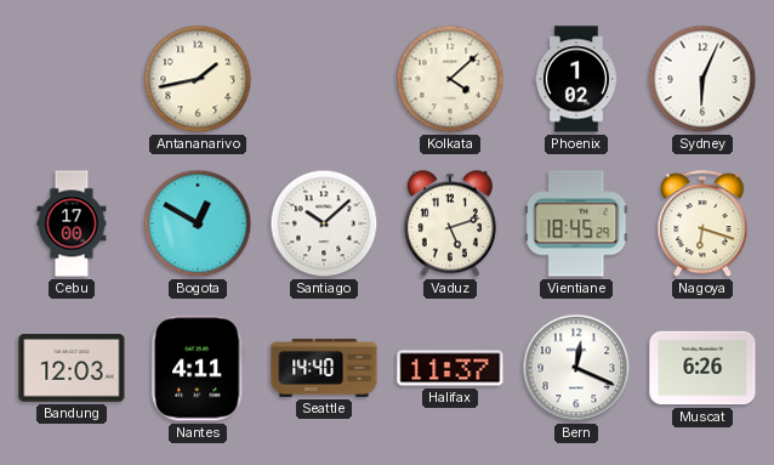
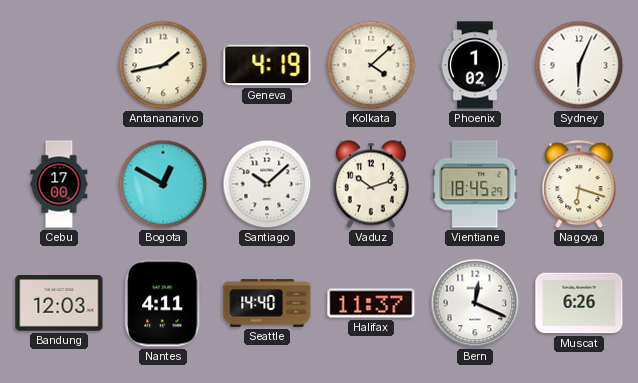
Geneva: none -> 4:19
Vaduz: 5:12 -> 10:12
